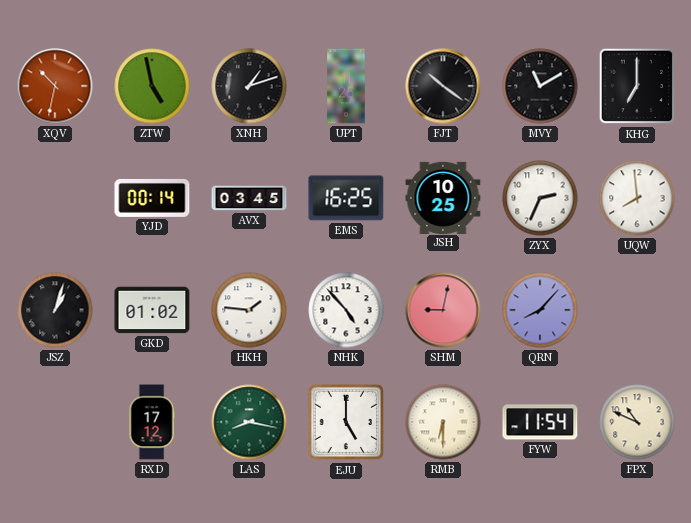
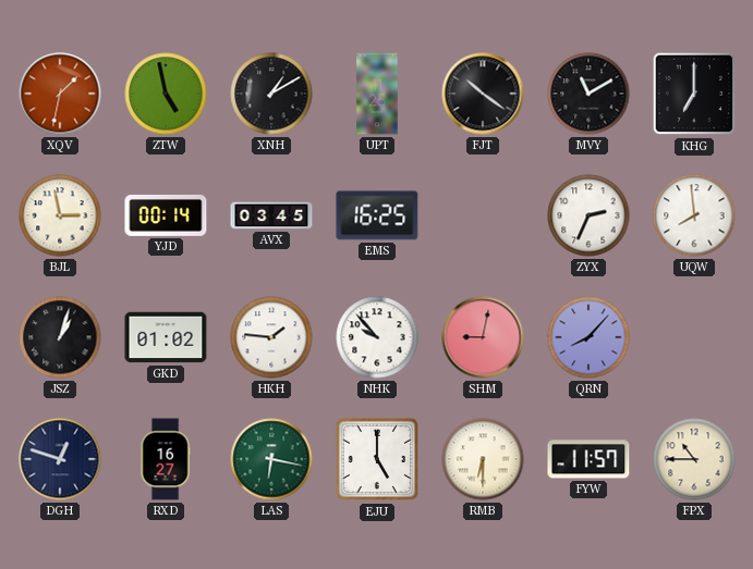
XQV: 10:32 -> 1:32
XNH: 1:12 -> 1:10
BJL: none -> 2:58
JSH: 10:25 -> none
NHK: 4:53 -> 9:53
DGH: none -> 12:48
RXD: 17:12 -> 16:27
LAS: 8:17 -> 6:17
FYW: 11:54 -> 11:57
FPX: 10:49 -> 10:45
